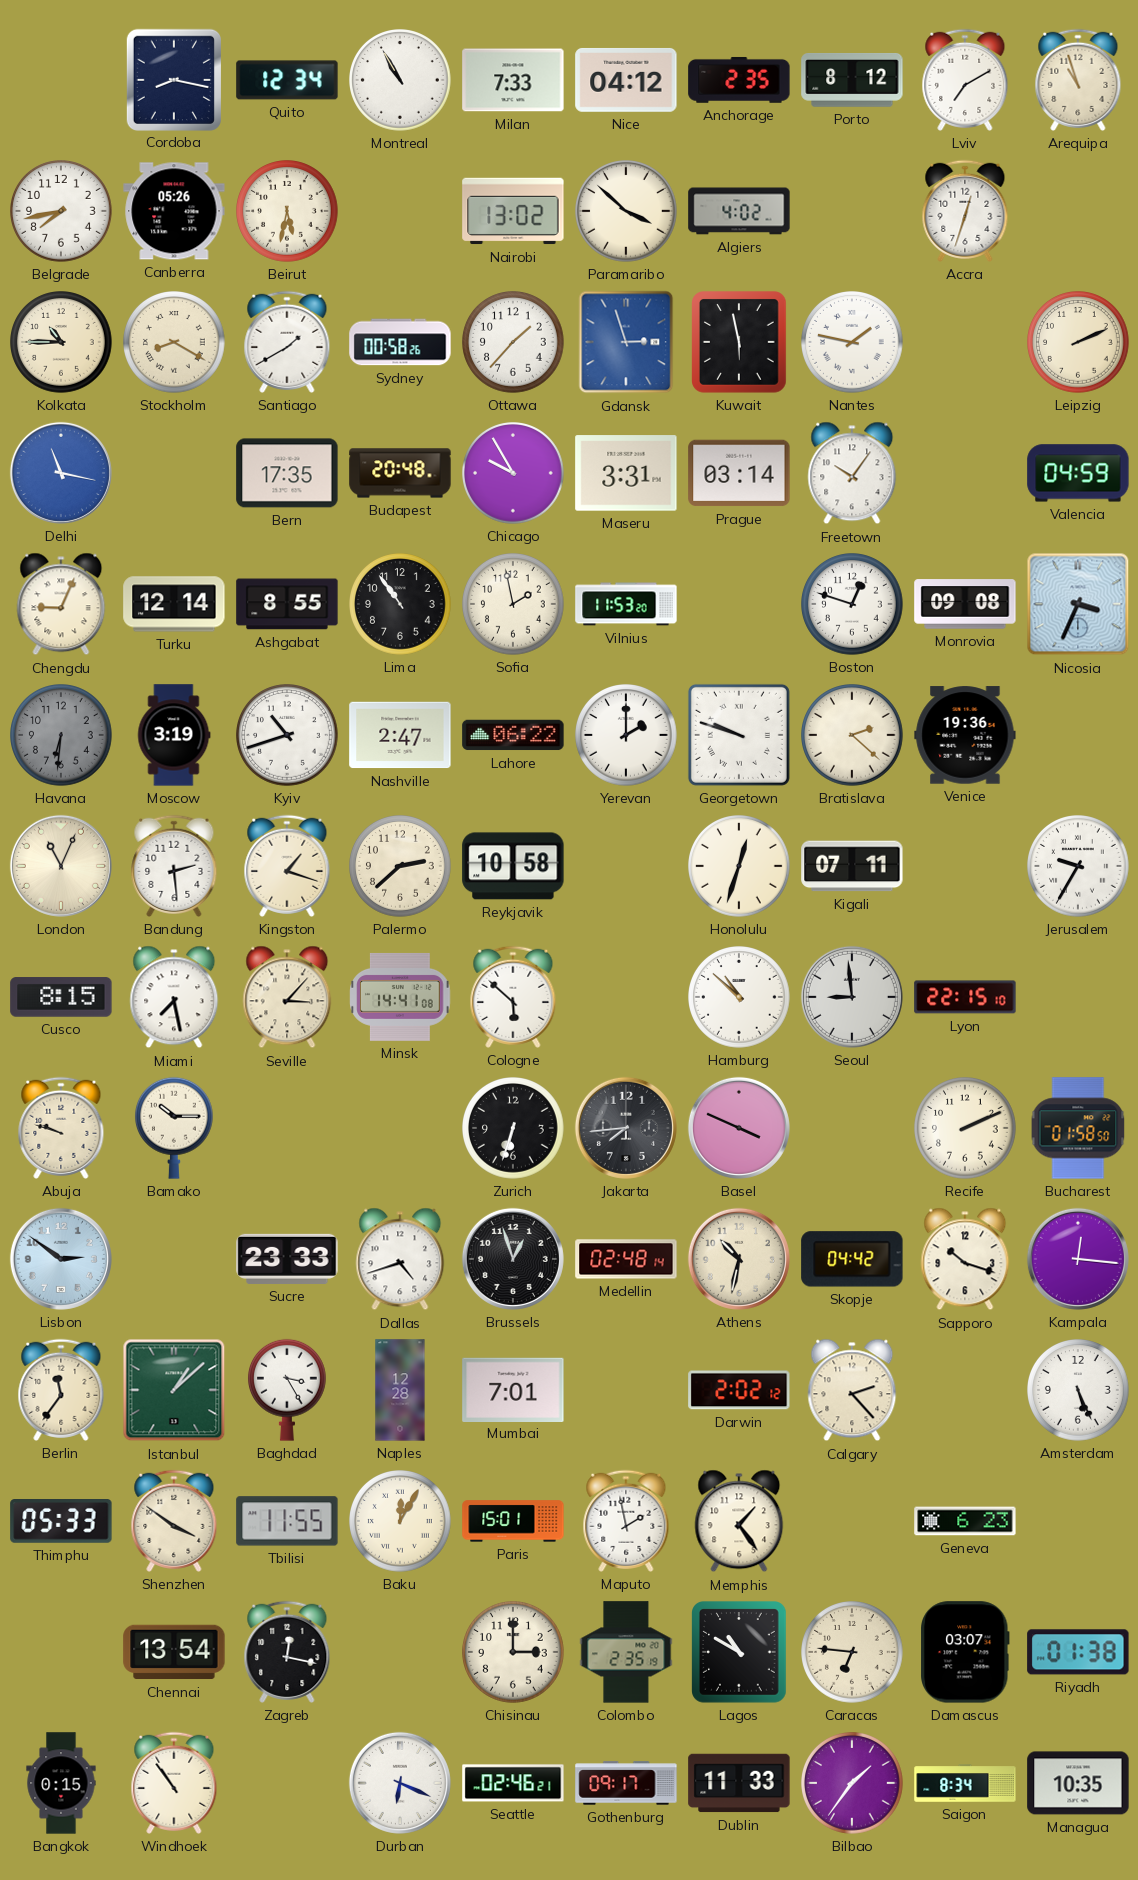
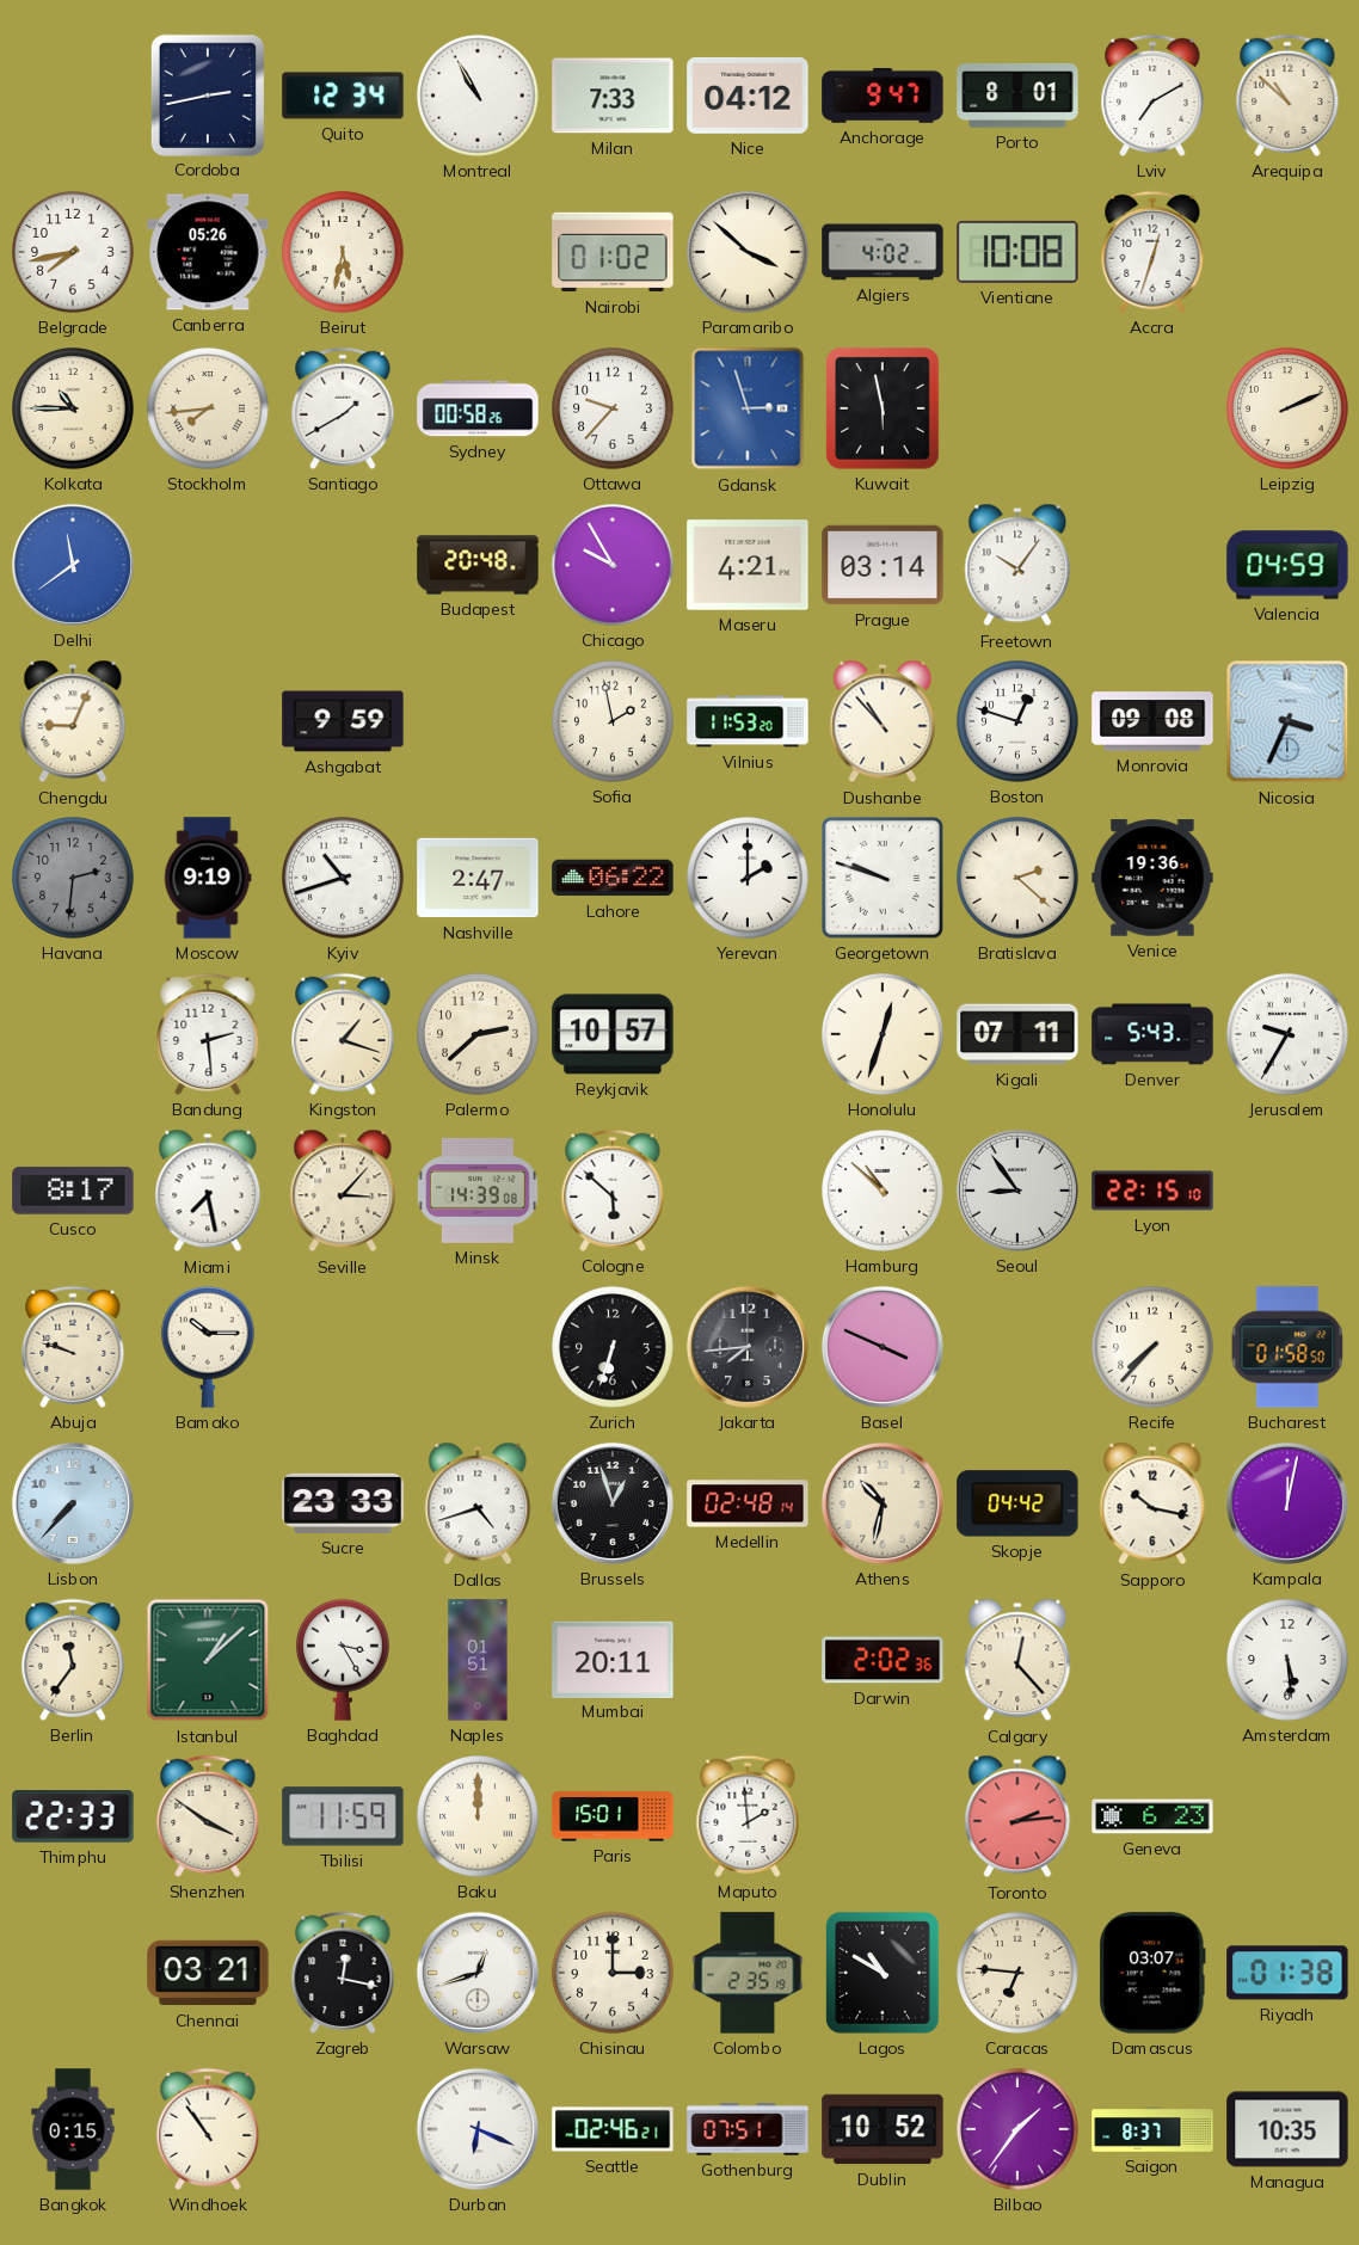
Cordoba: 8:17 -> 2:43
Anchorage: 2:35 -> 9:47
Porto: 8:12 -> 8:01
Arequipa: 10:57 -> 10:52
Nairobi: 13:02 -> 01:02
Vientiane: none -> 10:08
Stockholm: 8:20 -> 7:44
Ottawa: 1:37 -> 9:37
Nantes: 1:47 -> none
Delhi: 11:17 -> 11:39
Bern: 17:35 -> none
Maseru: 3:31 -> 4:21
Turku: 12:14 -> none
Ashgabat: 8:55 -> 9:59
Lima: 10:54 -> none
Dushanbe: none -> 10:53
Havana: 6:31 -> 2:31
Moscow: 3:19 -> 9:19
London: 11:04 -> none
Reykjavik: 10:58 -> 10:57
Denver: none -> 5:43
Cusco: 8:15 -> 8:17
Minsk: 14:41 -> 14:39
Seoul: 8:59 -> 8:54
Recife: 2:11 -> 7:37
Lisbon: 2:51 -> 7:37
Sapporo: 10:18 -> 10:17
Kampala: 12:16 -> 12:02
Naples: 12:28 -> 01:51
Mumbai: 7:01 -> 20:11
Darwin: 2:02:12 -> 2:02:36
Calgary: 2:23 -> 12:23
Amsterdam: 5:26 -> 5:29
Thimphu: 05:33 -> 22:33
Tbilisi: 11:55 -> 11:59
Baku: 12:05 -> 12:00
Maputo: 1:58 -> 1:59
Memphis: 1:24 -> none
Toronto: none -> 2:14
Chennai: 13:54 -> 03:21
Warsaw: none -> 12:42
Gothenburg: 09:17 -> 07:51
Dublin: 11:33 -> 10:52
Saigon: 8:34 -> 8:37
